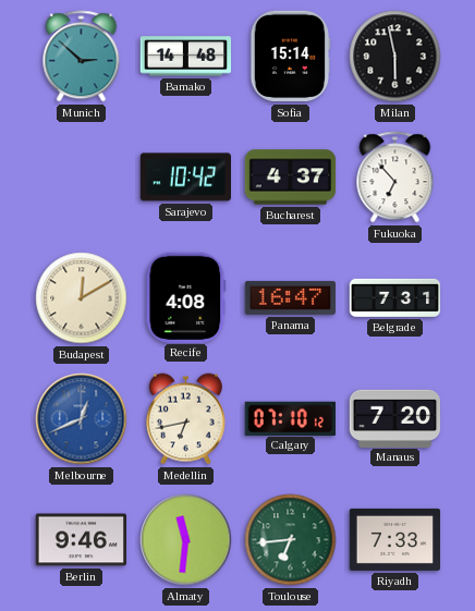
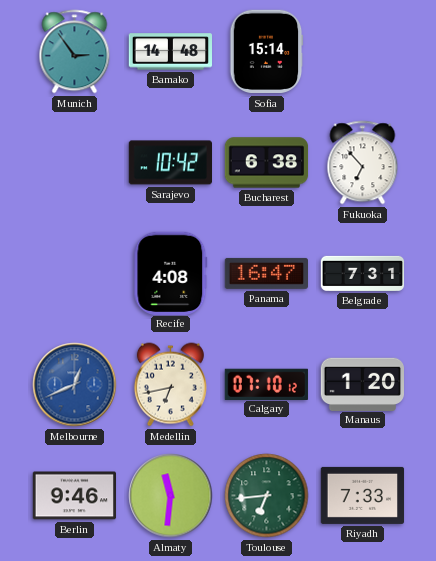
Munich: 2:52 -> 2:54
Milan: 5:58 -> none
Bucharest: 4:37 -> 6:38
Budapest: 12:10 -> none
Manaus: 7:20 -> 1:20
